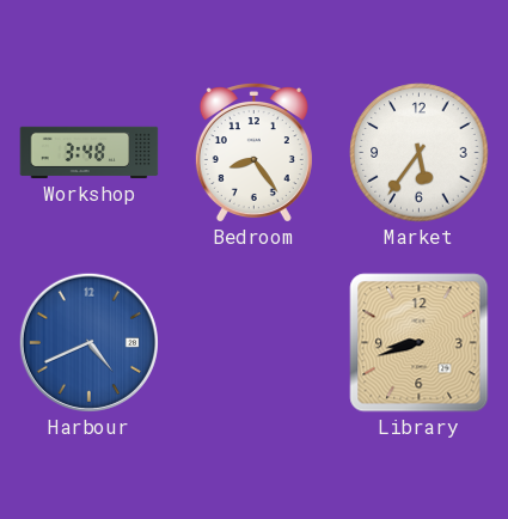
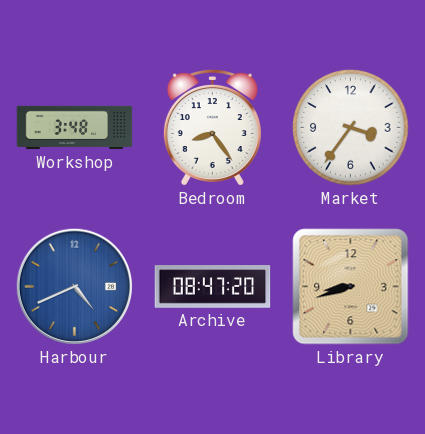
Market: 5:36 -> 3:36
Archive: none -> 08:47
